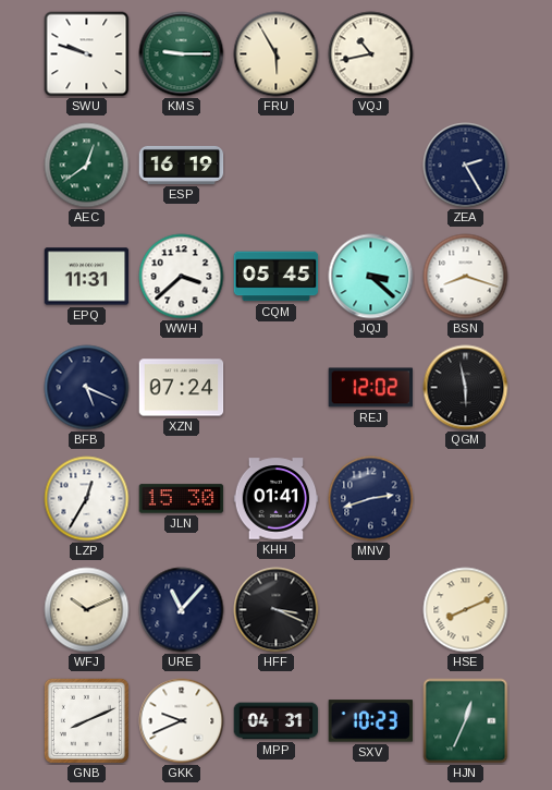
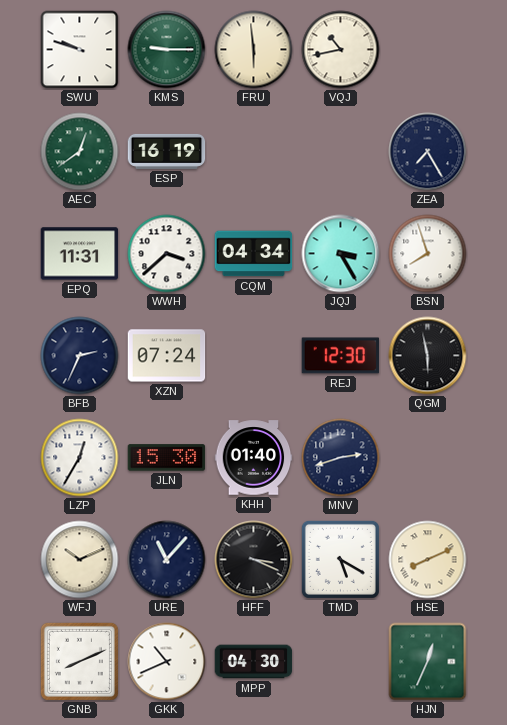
FRU: 5:55 -> 5:59
ZEA: 2:25 -> 7:25
CQM: 05:45 -> 04:34
JQJ: 3:22 -> 3:25
BSN: 8:18 -> 7:57
BFB: 5:19 -> 2:34
REJ: 12:02 -> 12:30
KHH: 01:41 -> 01:40
TMD: none -> 5:20
GKK: 9:41 -> 10:41
MPP: 04:31 -> 04:30
SXV: 10:23 -> none
